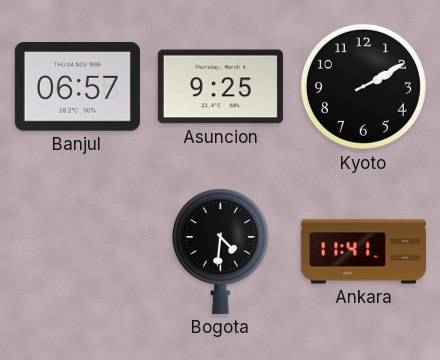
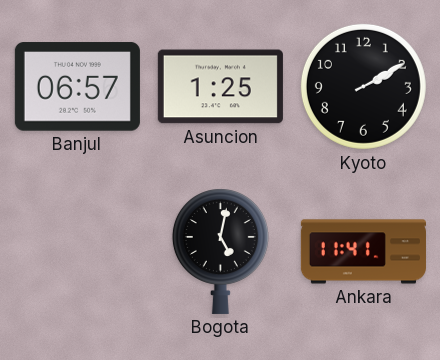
Asuncion: 9:25 -> 1:25
Bogota: 4:31 -> 5:02
